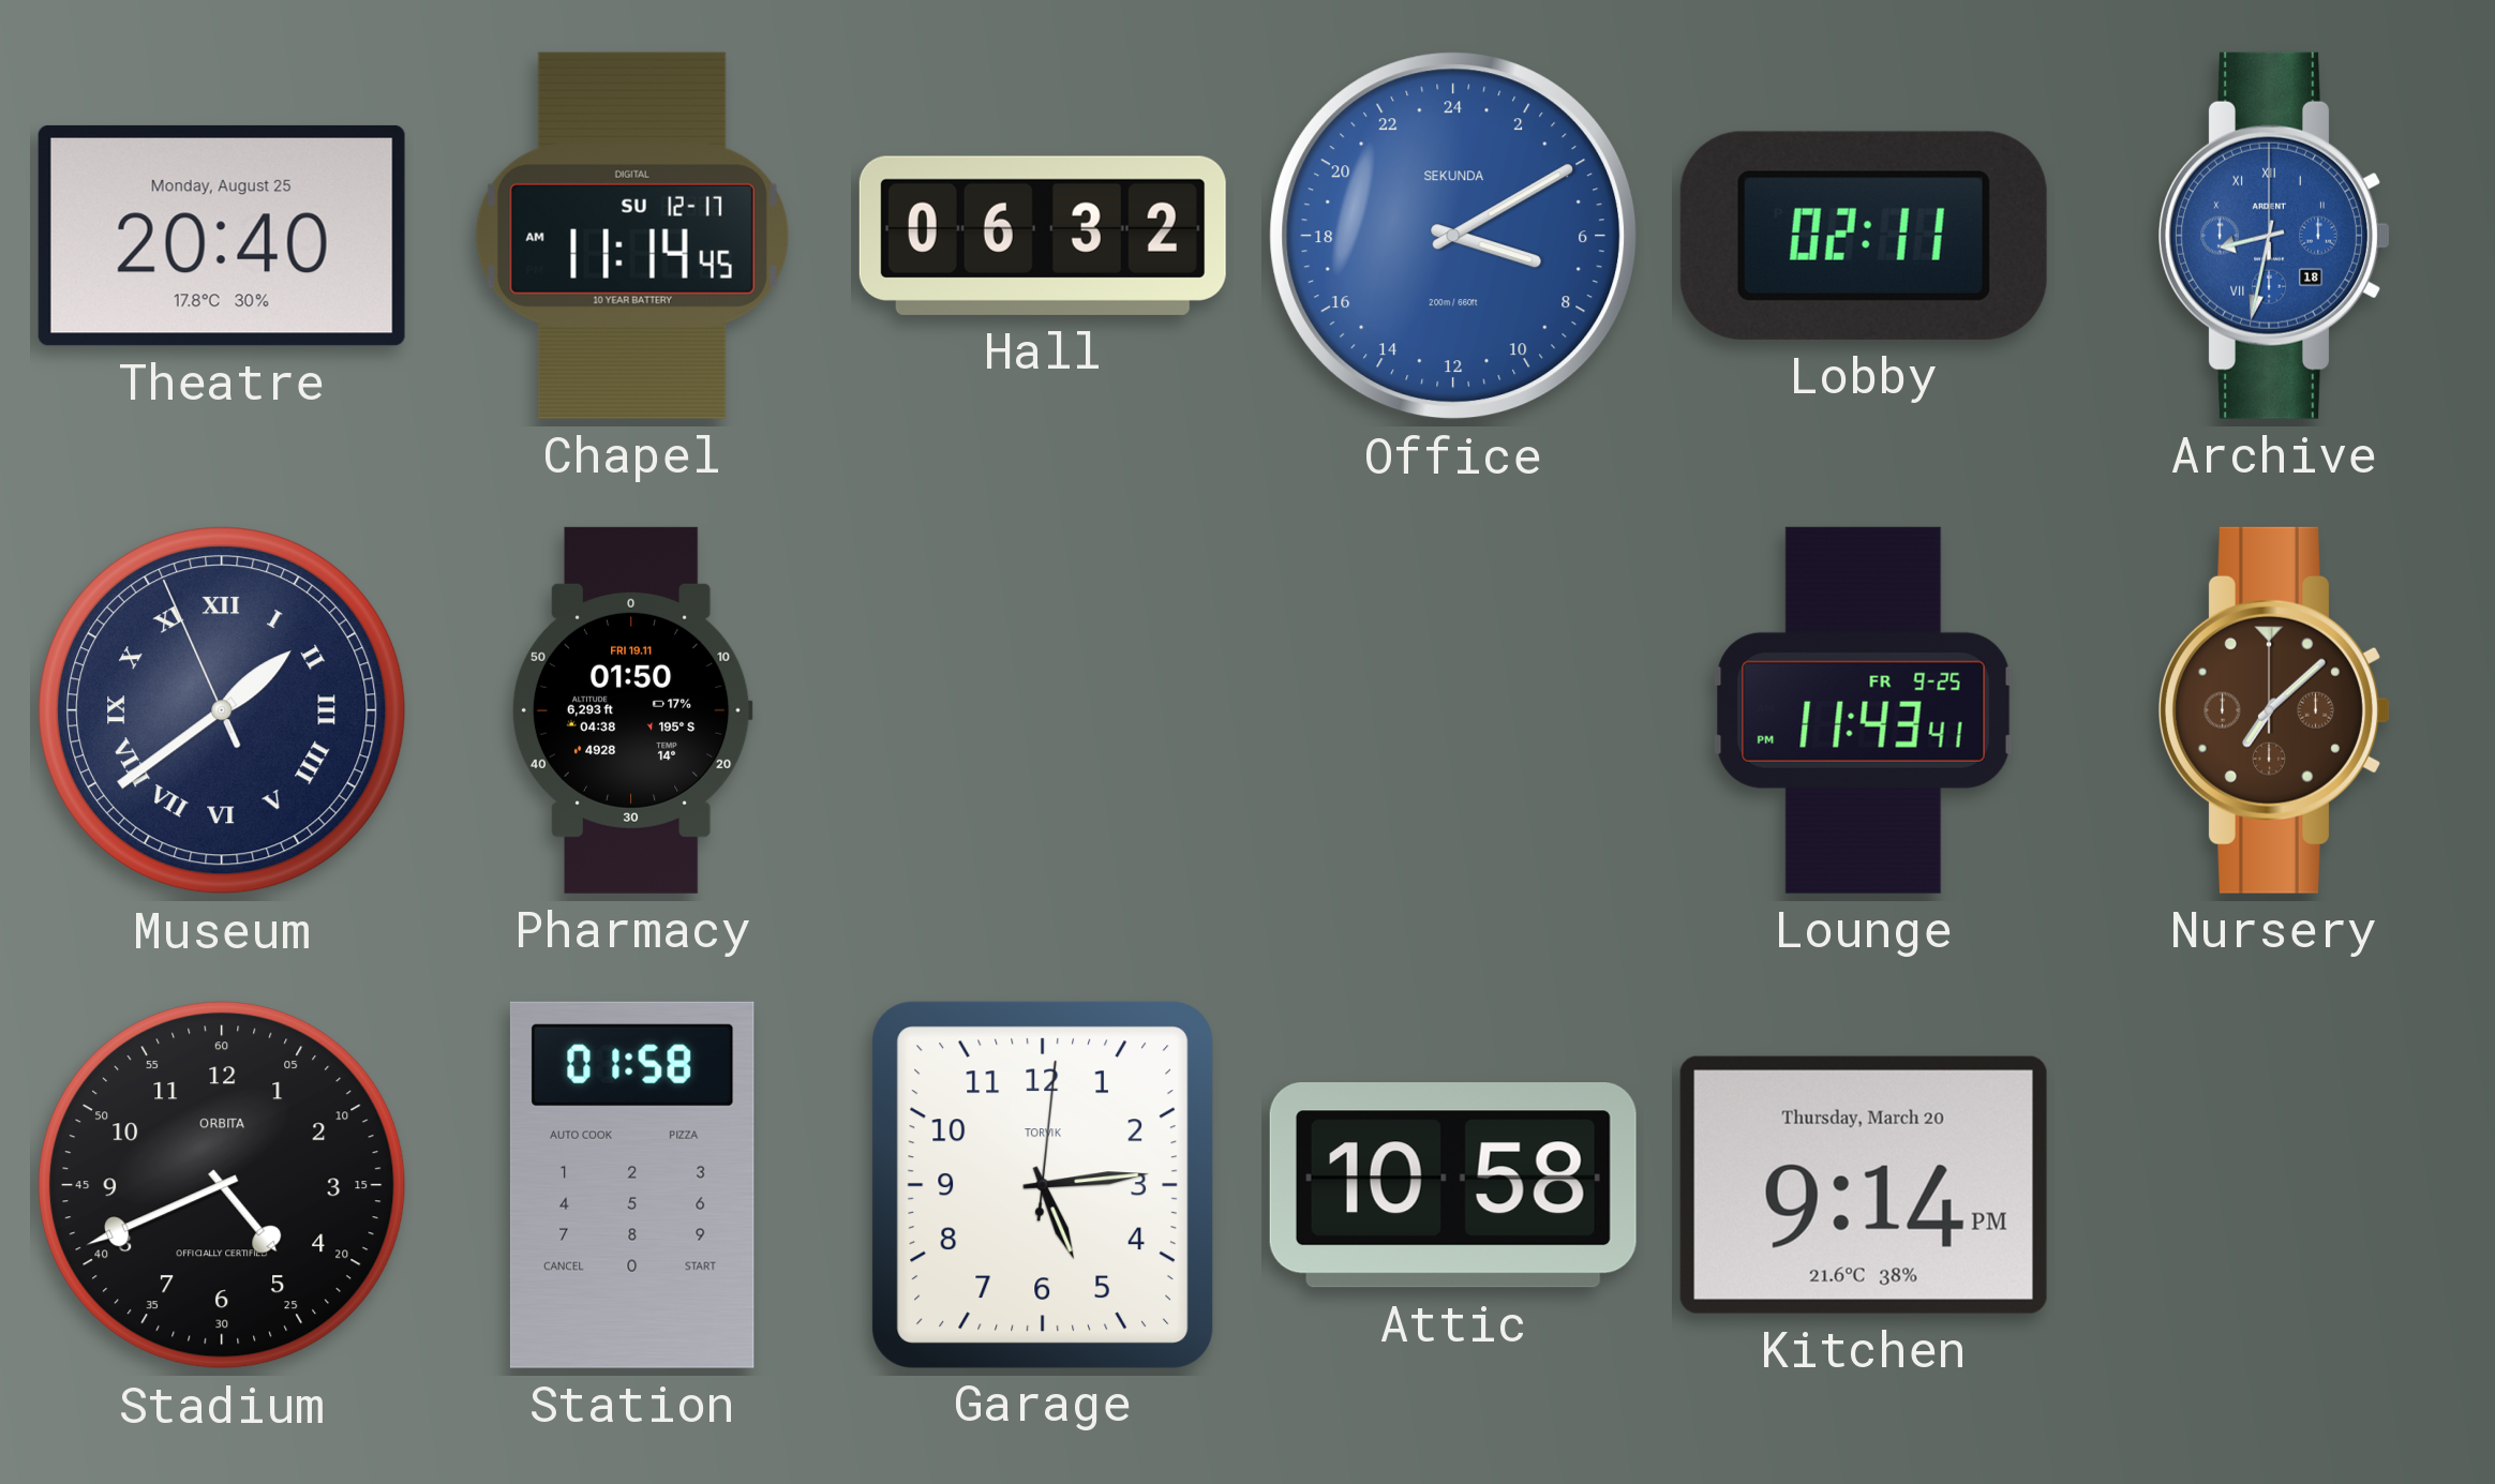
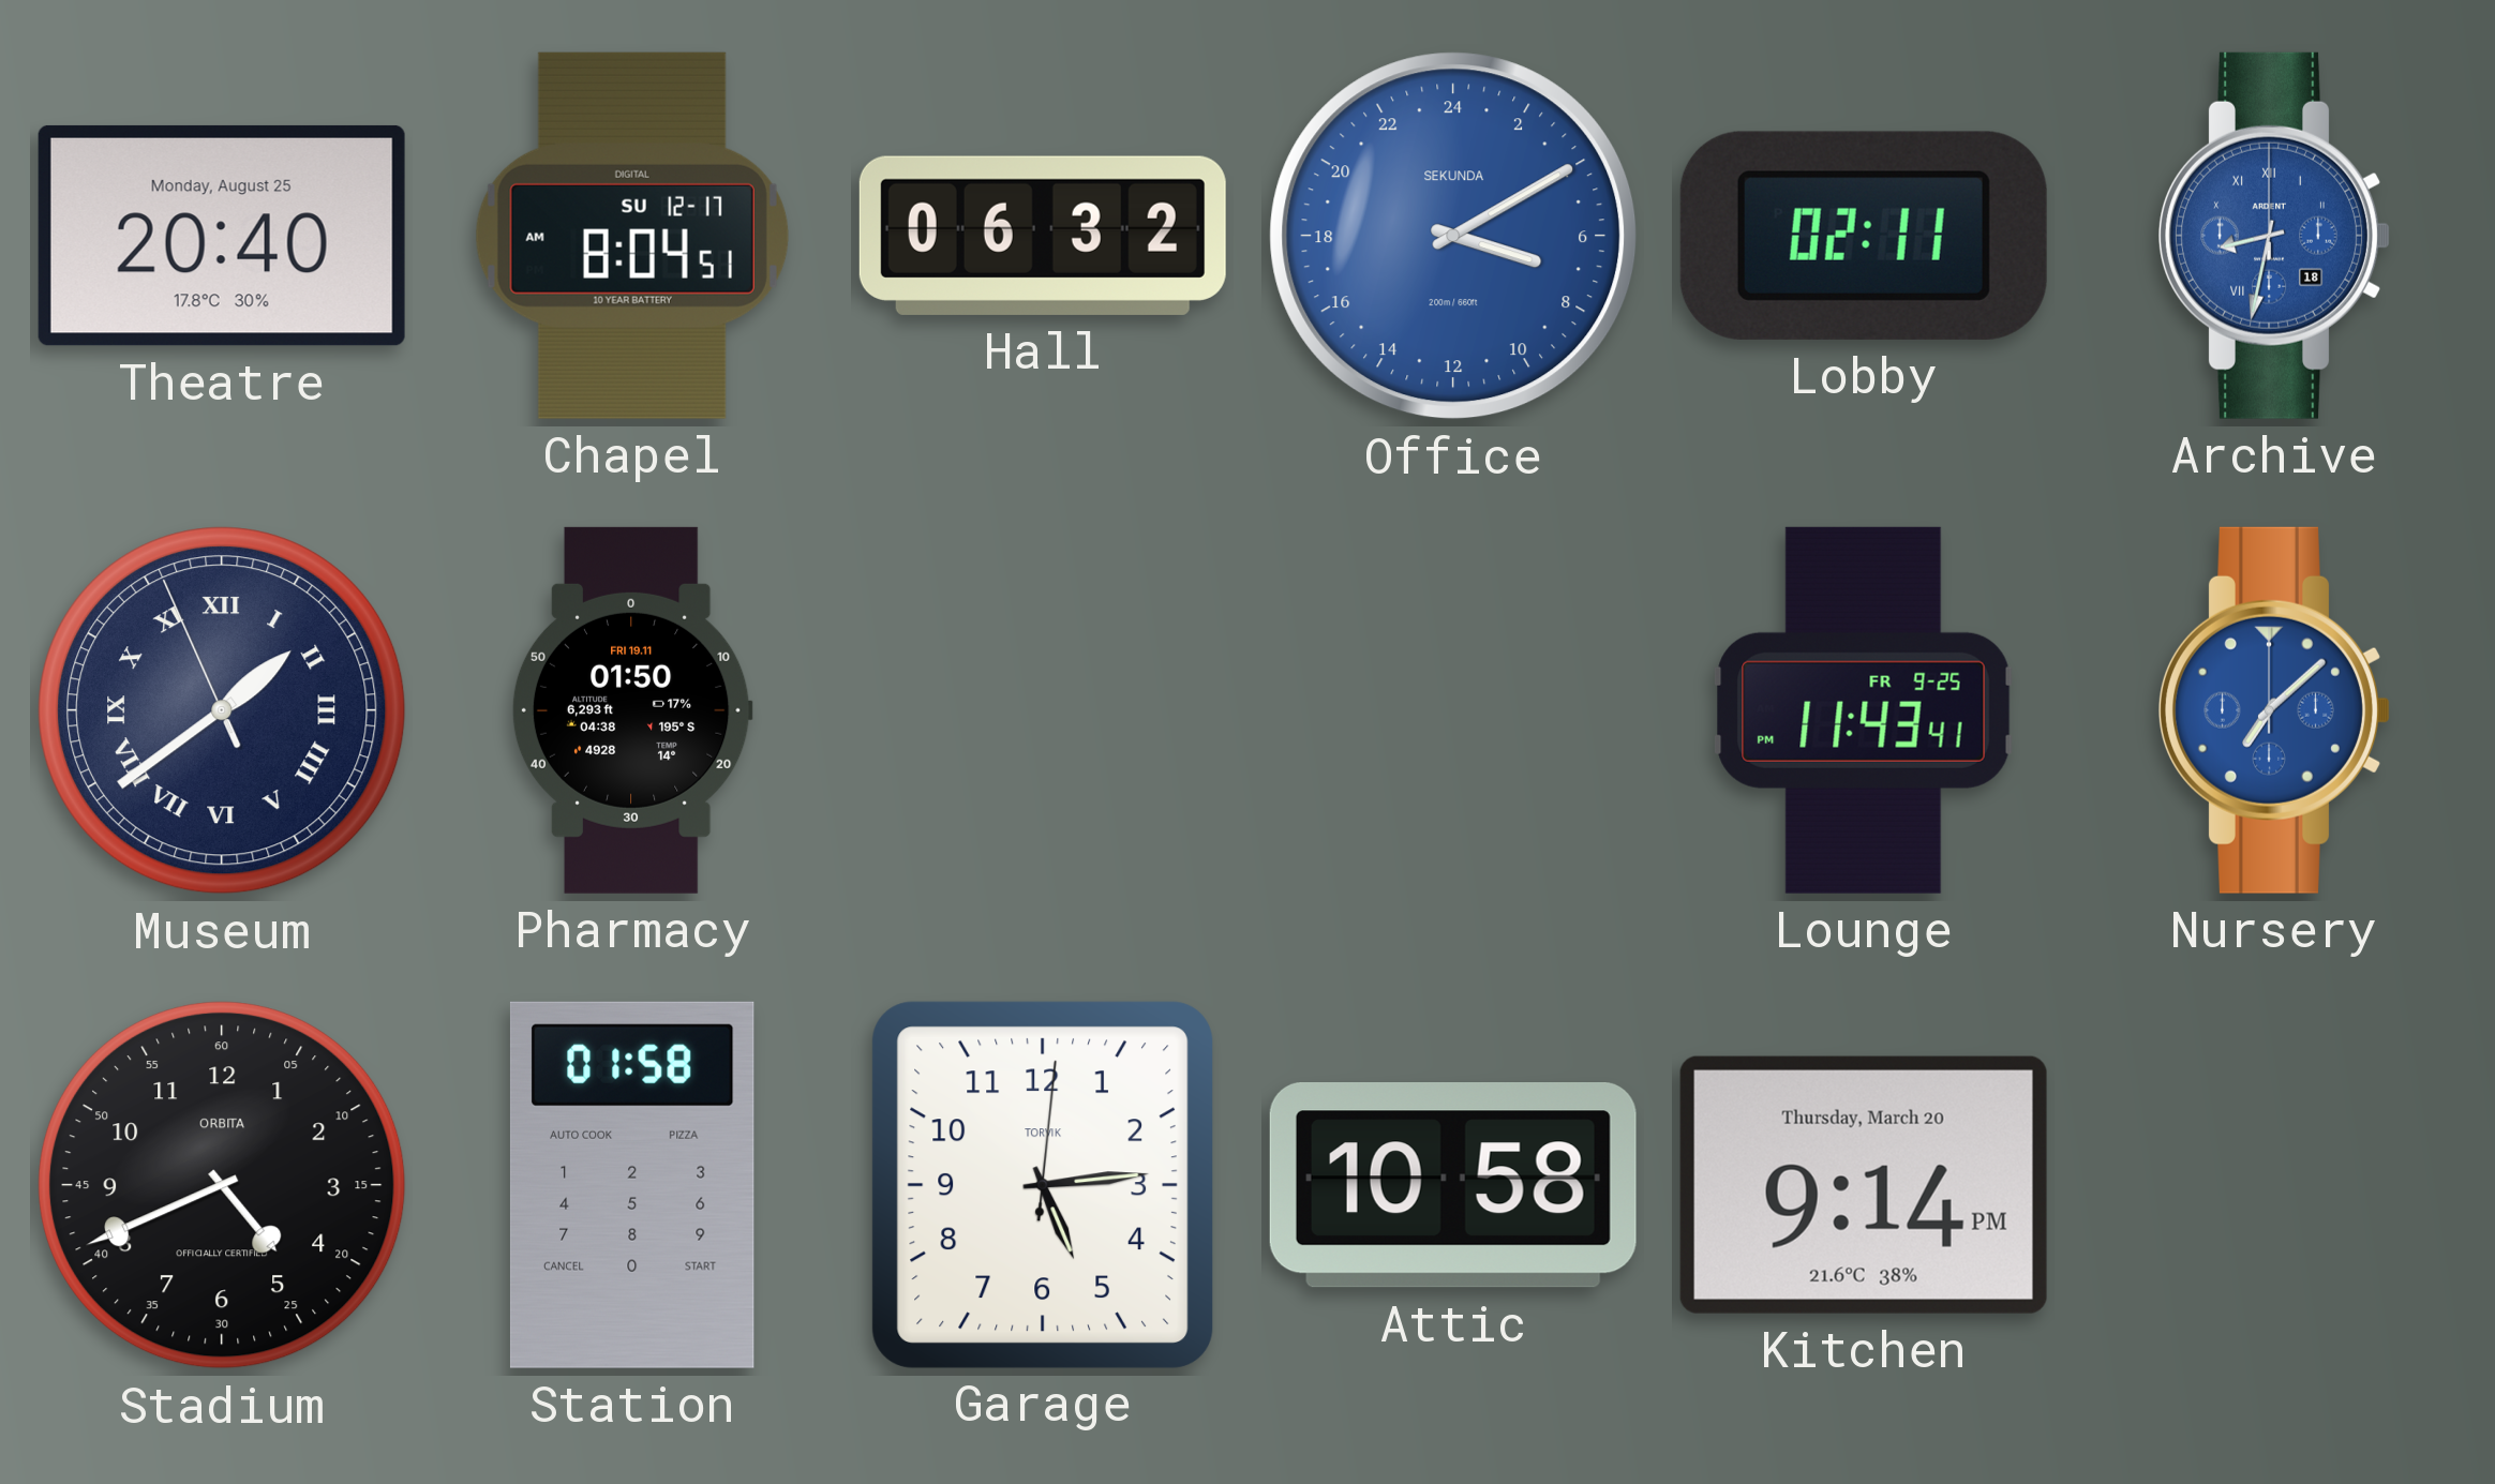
Chapel: 11:14 -> 8:04
Nursery dial: brown -> blue
